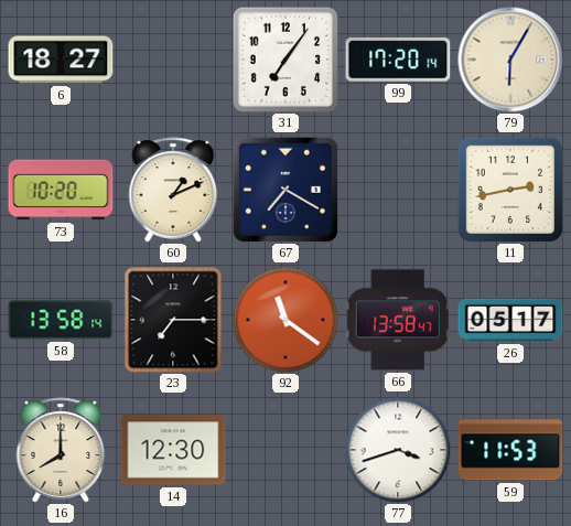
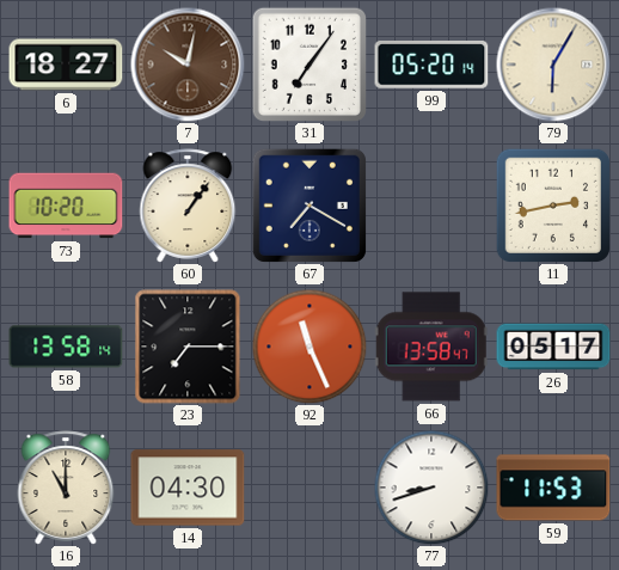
7: none -> 10:02
99: 17:20 -> 05:20
60: 1:11 -> 1:06
92: 11:21 -> 11:26
16: 8:00 -> 11:00
14: 12:30 -> 04:30
77: 3:42 -> 8:42
